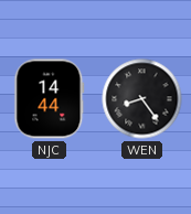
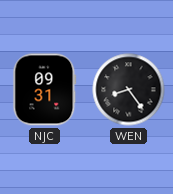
NJC: 14:44 -> 09:31
